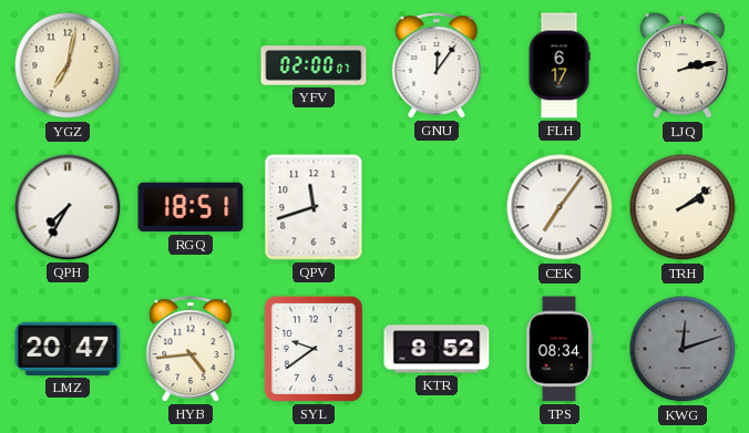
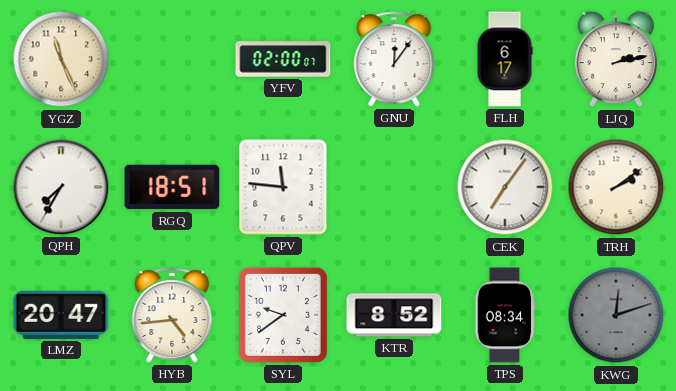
YGZ: 7:02 -> 11:26
QPV: 11:42 -> 11:46
